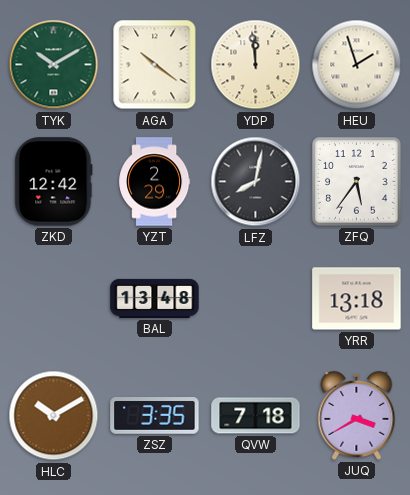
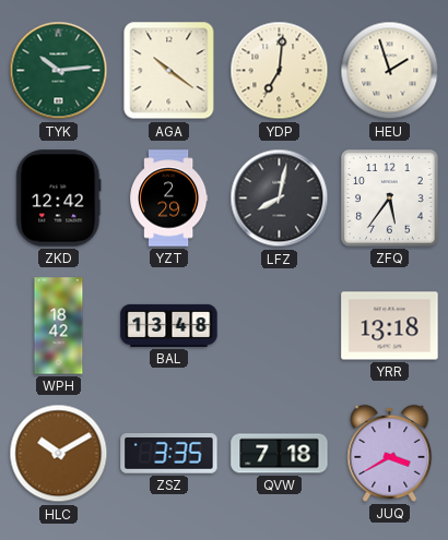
TYK: 10:10 -> 10:14
YDP: 11:59 -> 7:01
WPH: none -> 18:42
